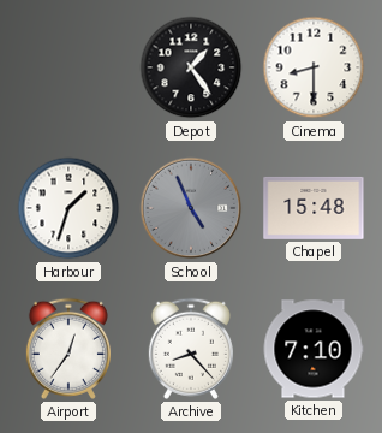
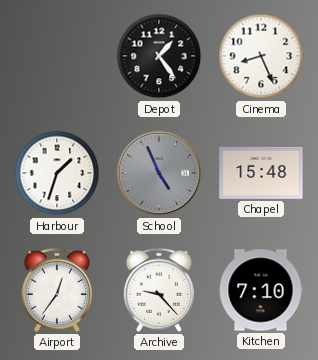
Cinema: 8:30 -> 8:26
Archive: 8:23 -> 9:23
